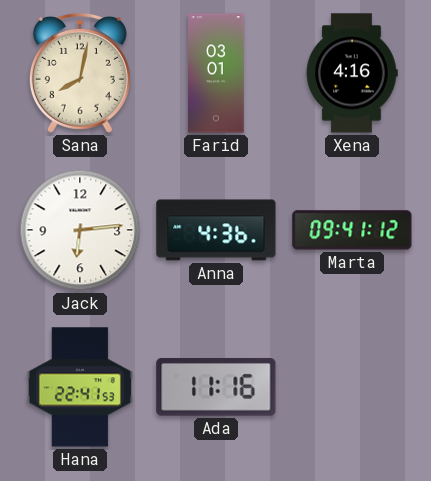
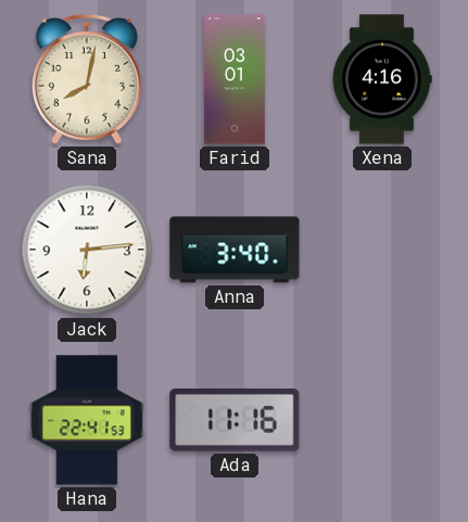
Anna: 4:36 -> 3:40
Marta: 09:41 -> none
